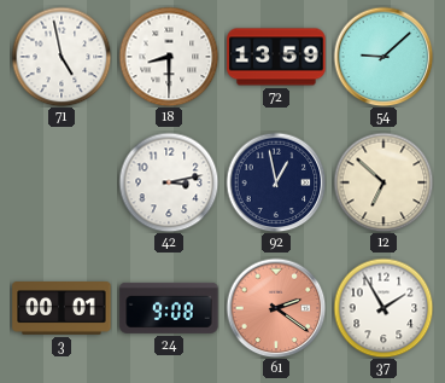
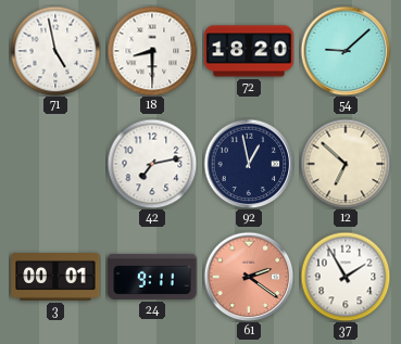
72: 13:59 -> 18:20
42: 3:13 -> 7:13
24: 9:08 -> 9:11
